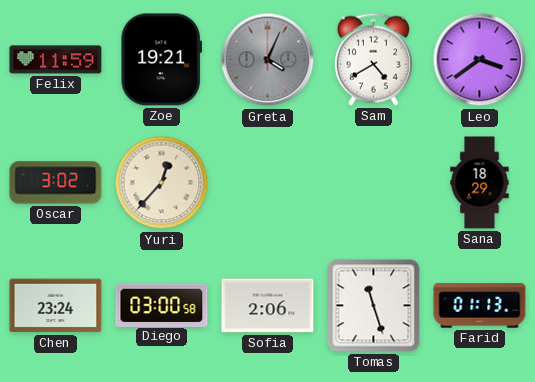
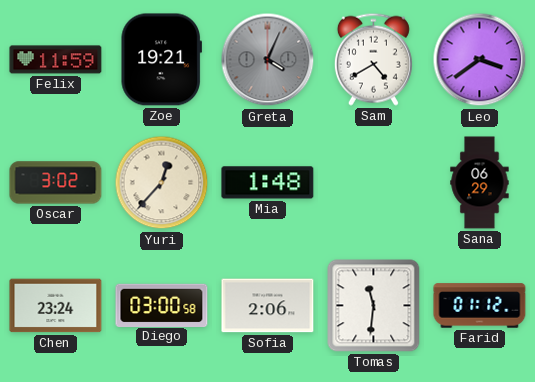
Mia: none -> 1:48
Sana: 18:29 -> 06:29
Tomas: 11:27 -> 11:31
Farid: 01:13 -> 01:12
